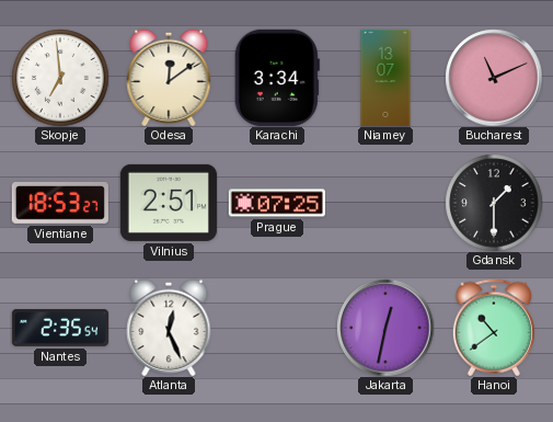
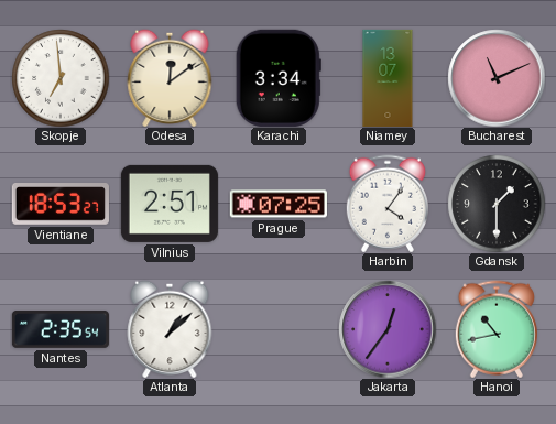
Harbin: none -> 4:06
Atlanta: 12:26 -> 1:08
Jakarta: 12:32 -> 12:36
Hanoi: 10:39 -> 10:43
